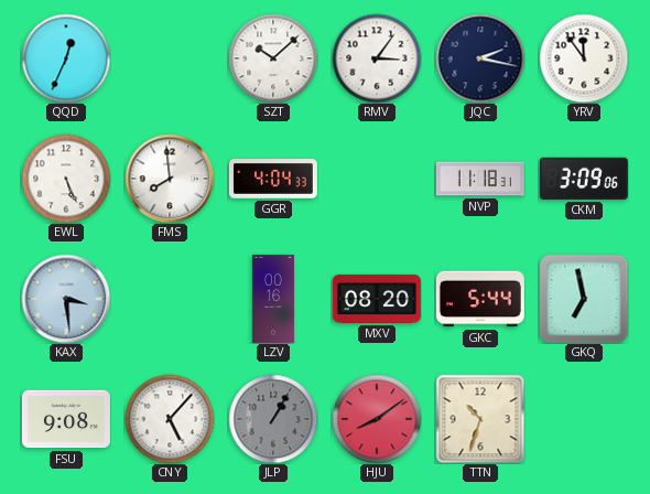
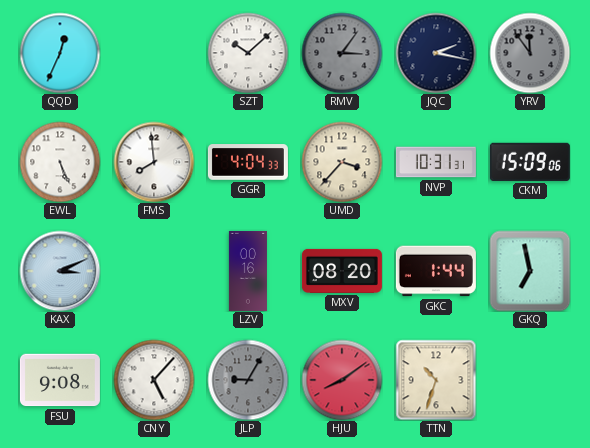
RMV dial: white -> grey
YRV dial: white -> grey
UMD: none -> 3:37
NVP: 11:18 -> 10:31
CKM: 3:09 -> 15:09
KAX: 3:29 -> 3:11
GKC: 5:44 -> 1:44
JLP: 1:05 -> 9:05
